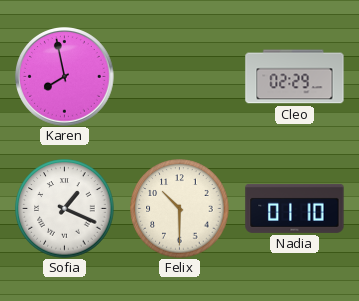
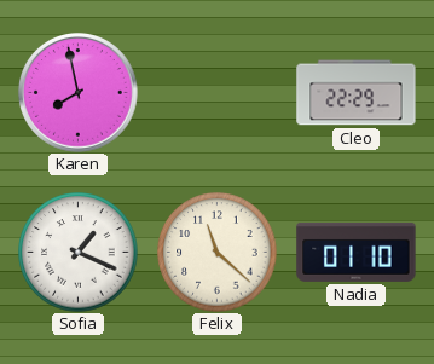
Cleo: 02:29 -> 22:29
Felix: 10:30 -> 11:22
